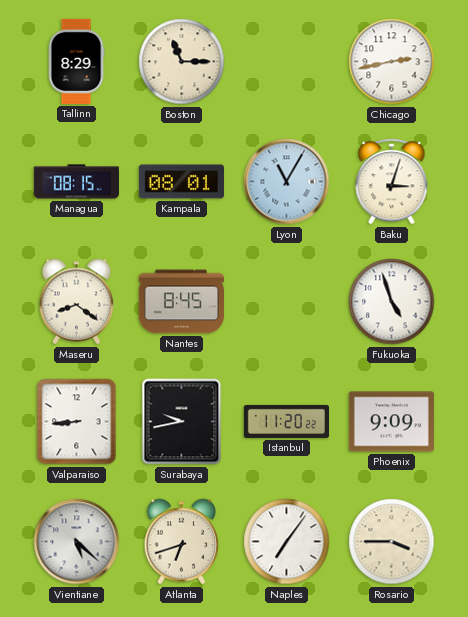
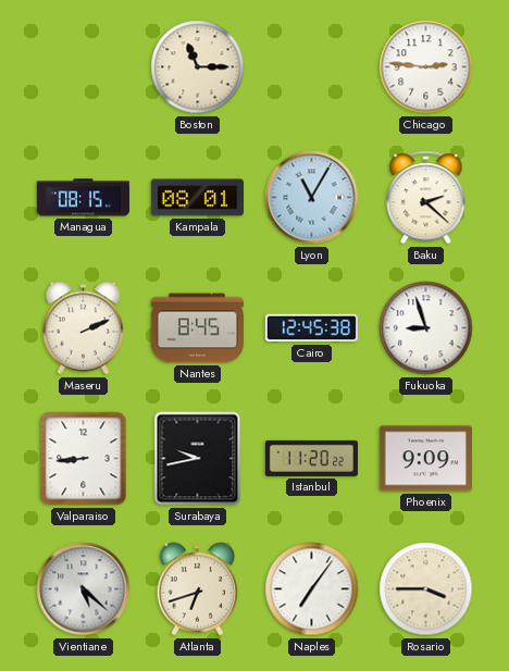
Tallinn: 8:29 -> none
Chicago: 2:43 -> 2:46
Baku: 3:03 -> 2:22
Maseru: 8:21 -> 2:11
Cairo: none -> 12:45
Fukuoka: 4:57 -> 8:57
